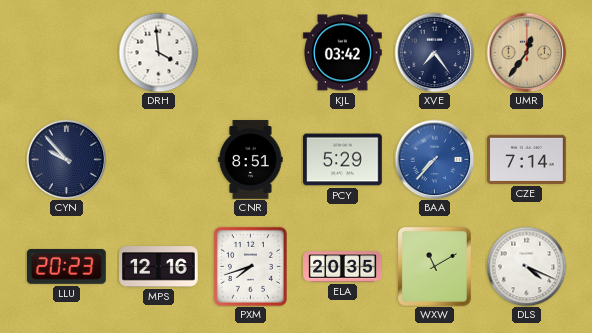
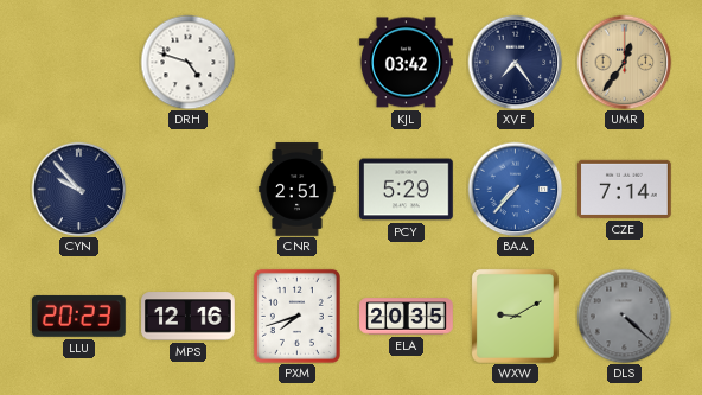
DRH: 3:59 -> 4:48
CNR: 8:51 -> 2:51
WXW: 11:10 -> 9:10
DLS: 4:19 -> 4:22
DLS dial: white -> grey
